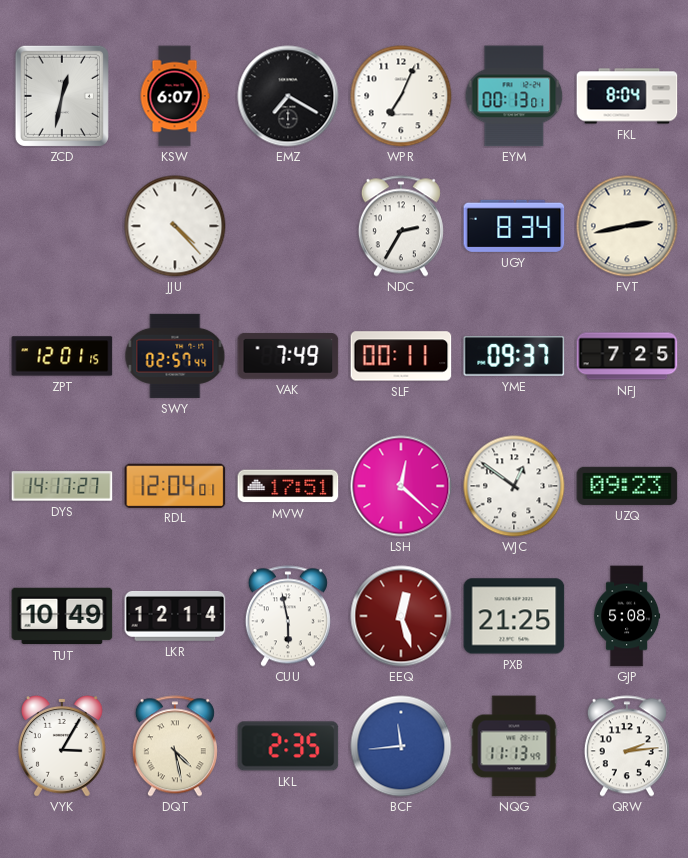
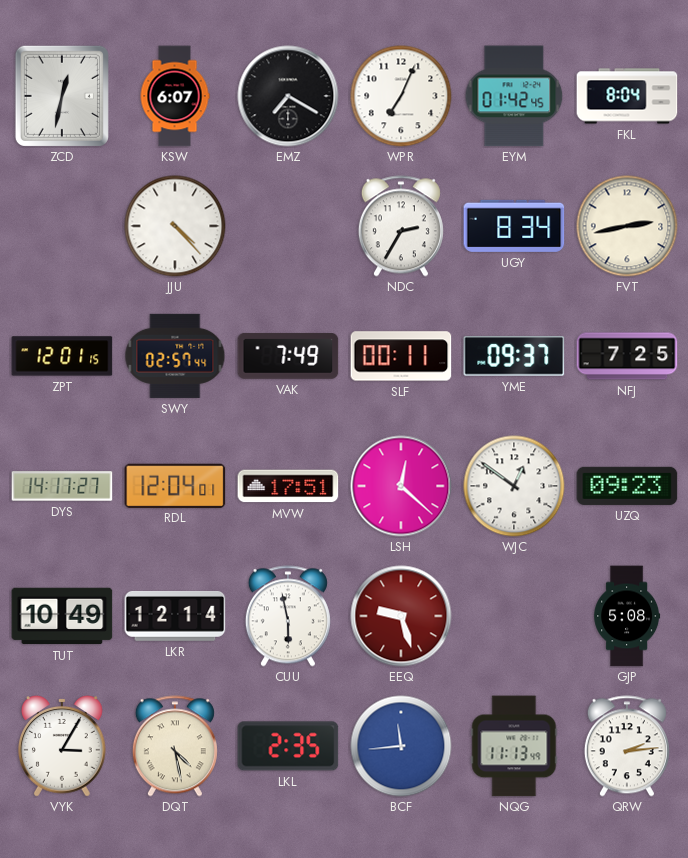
EYM: 00:13 -> 01:42
EEQ: 12:27 -> 9:27
PXB: 21:25 -> none
